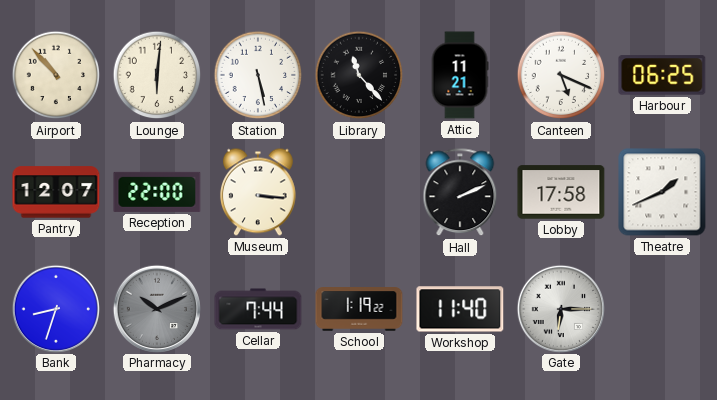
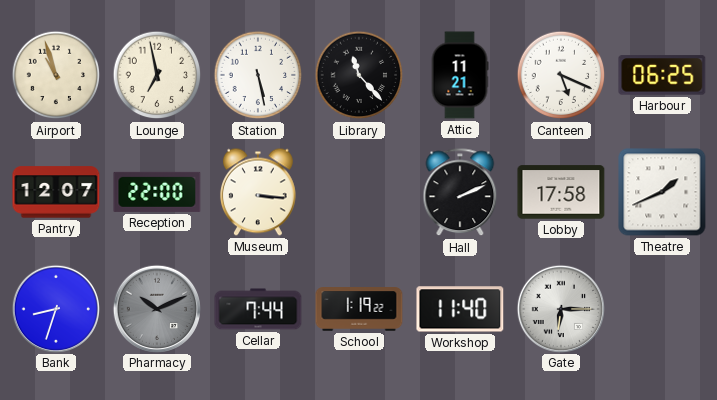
Airport: 10:53 -> 10:57
Lounge: 6:01 -> 6:58
